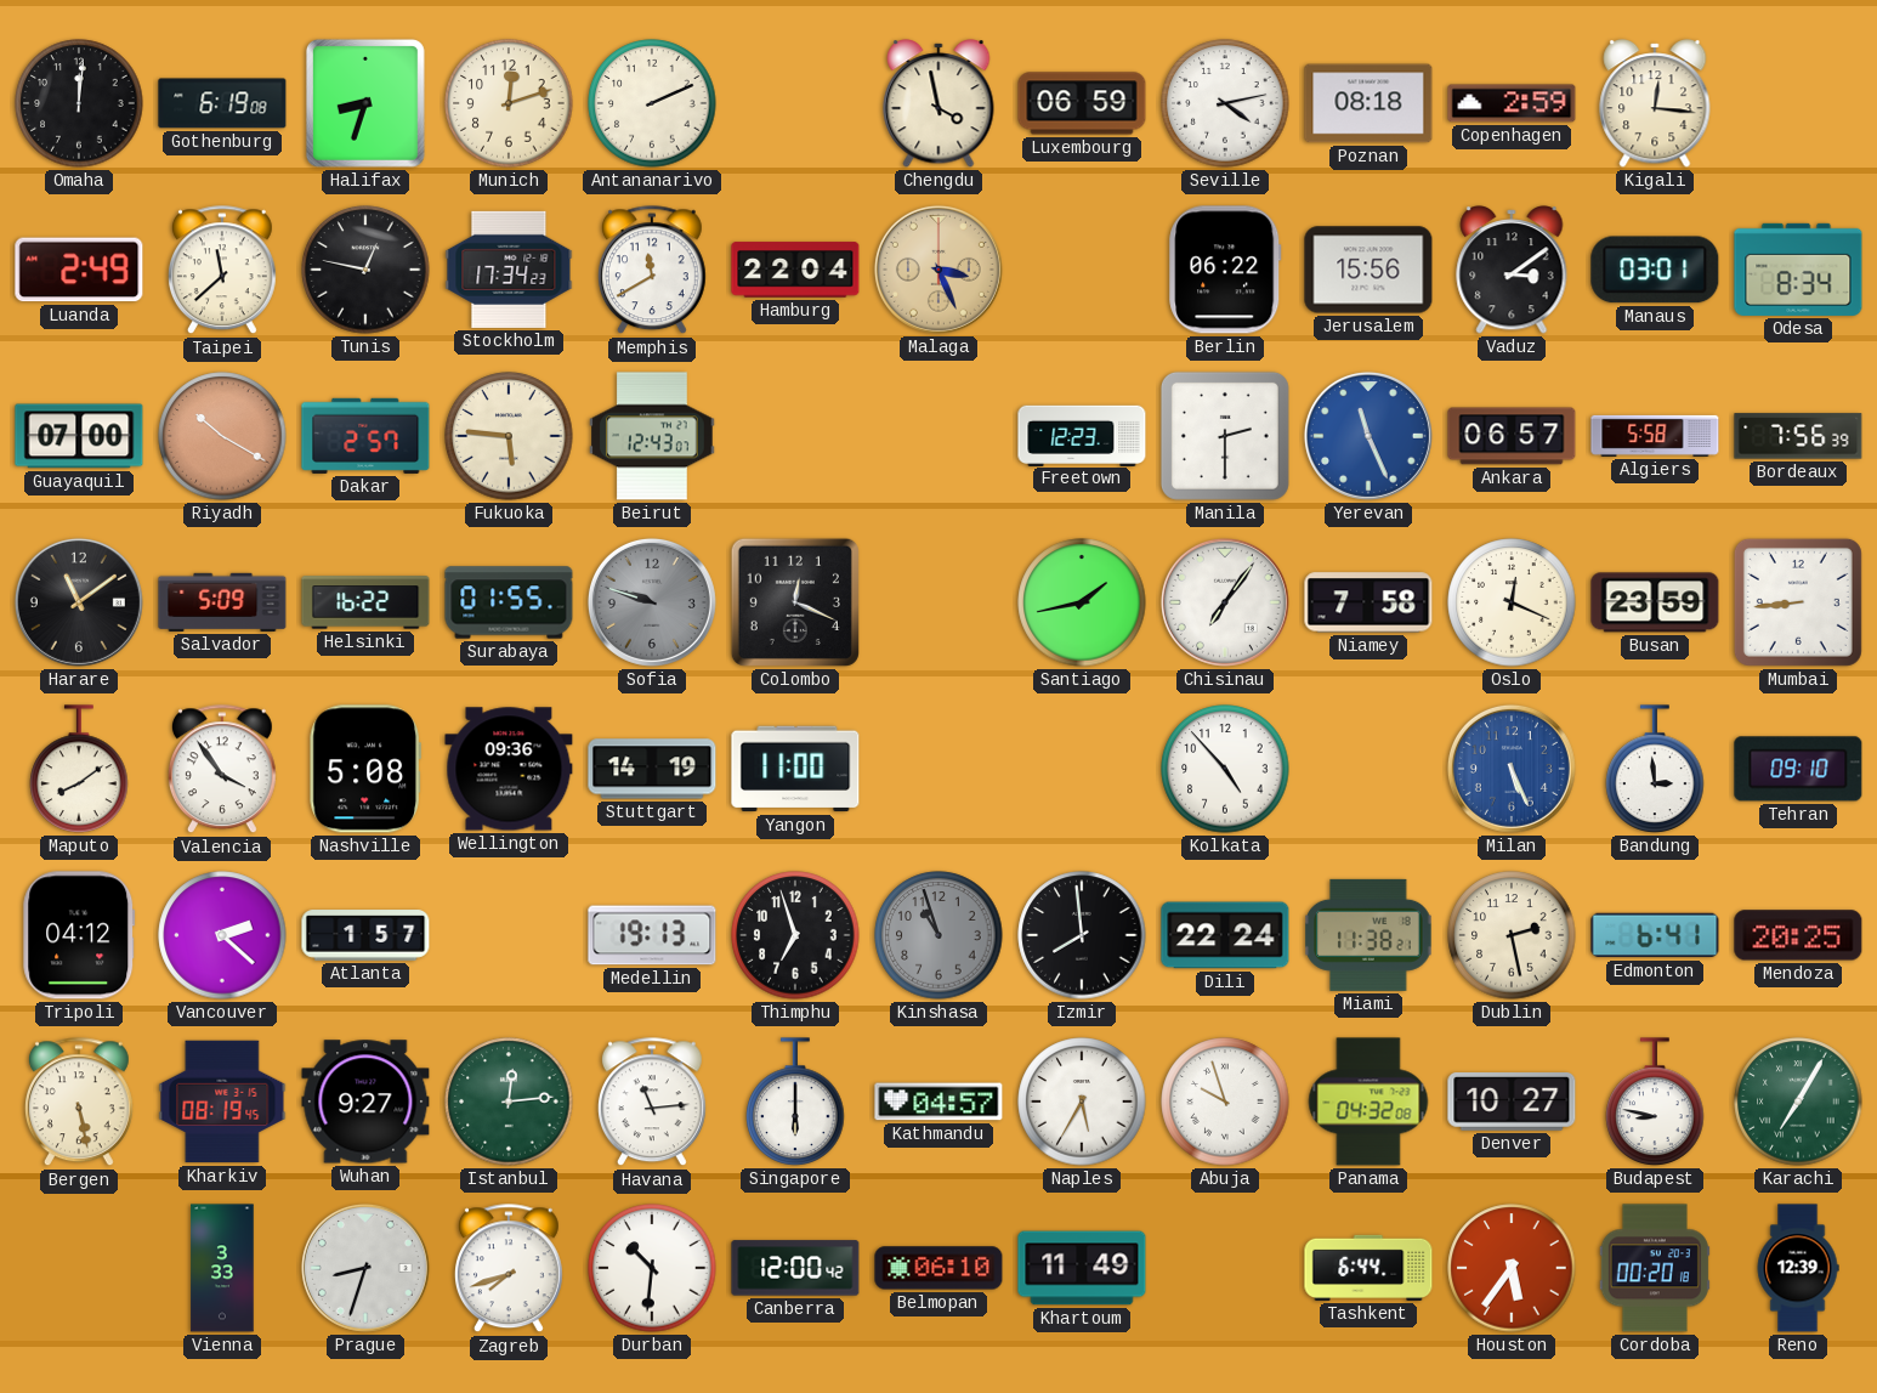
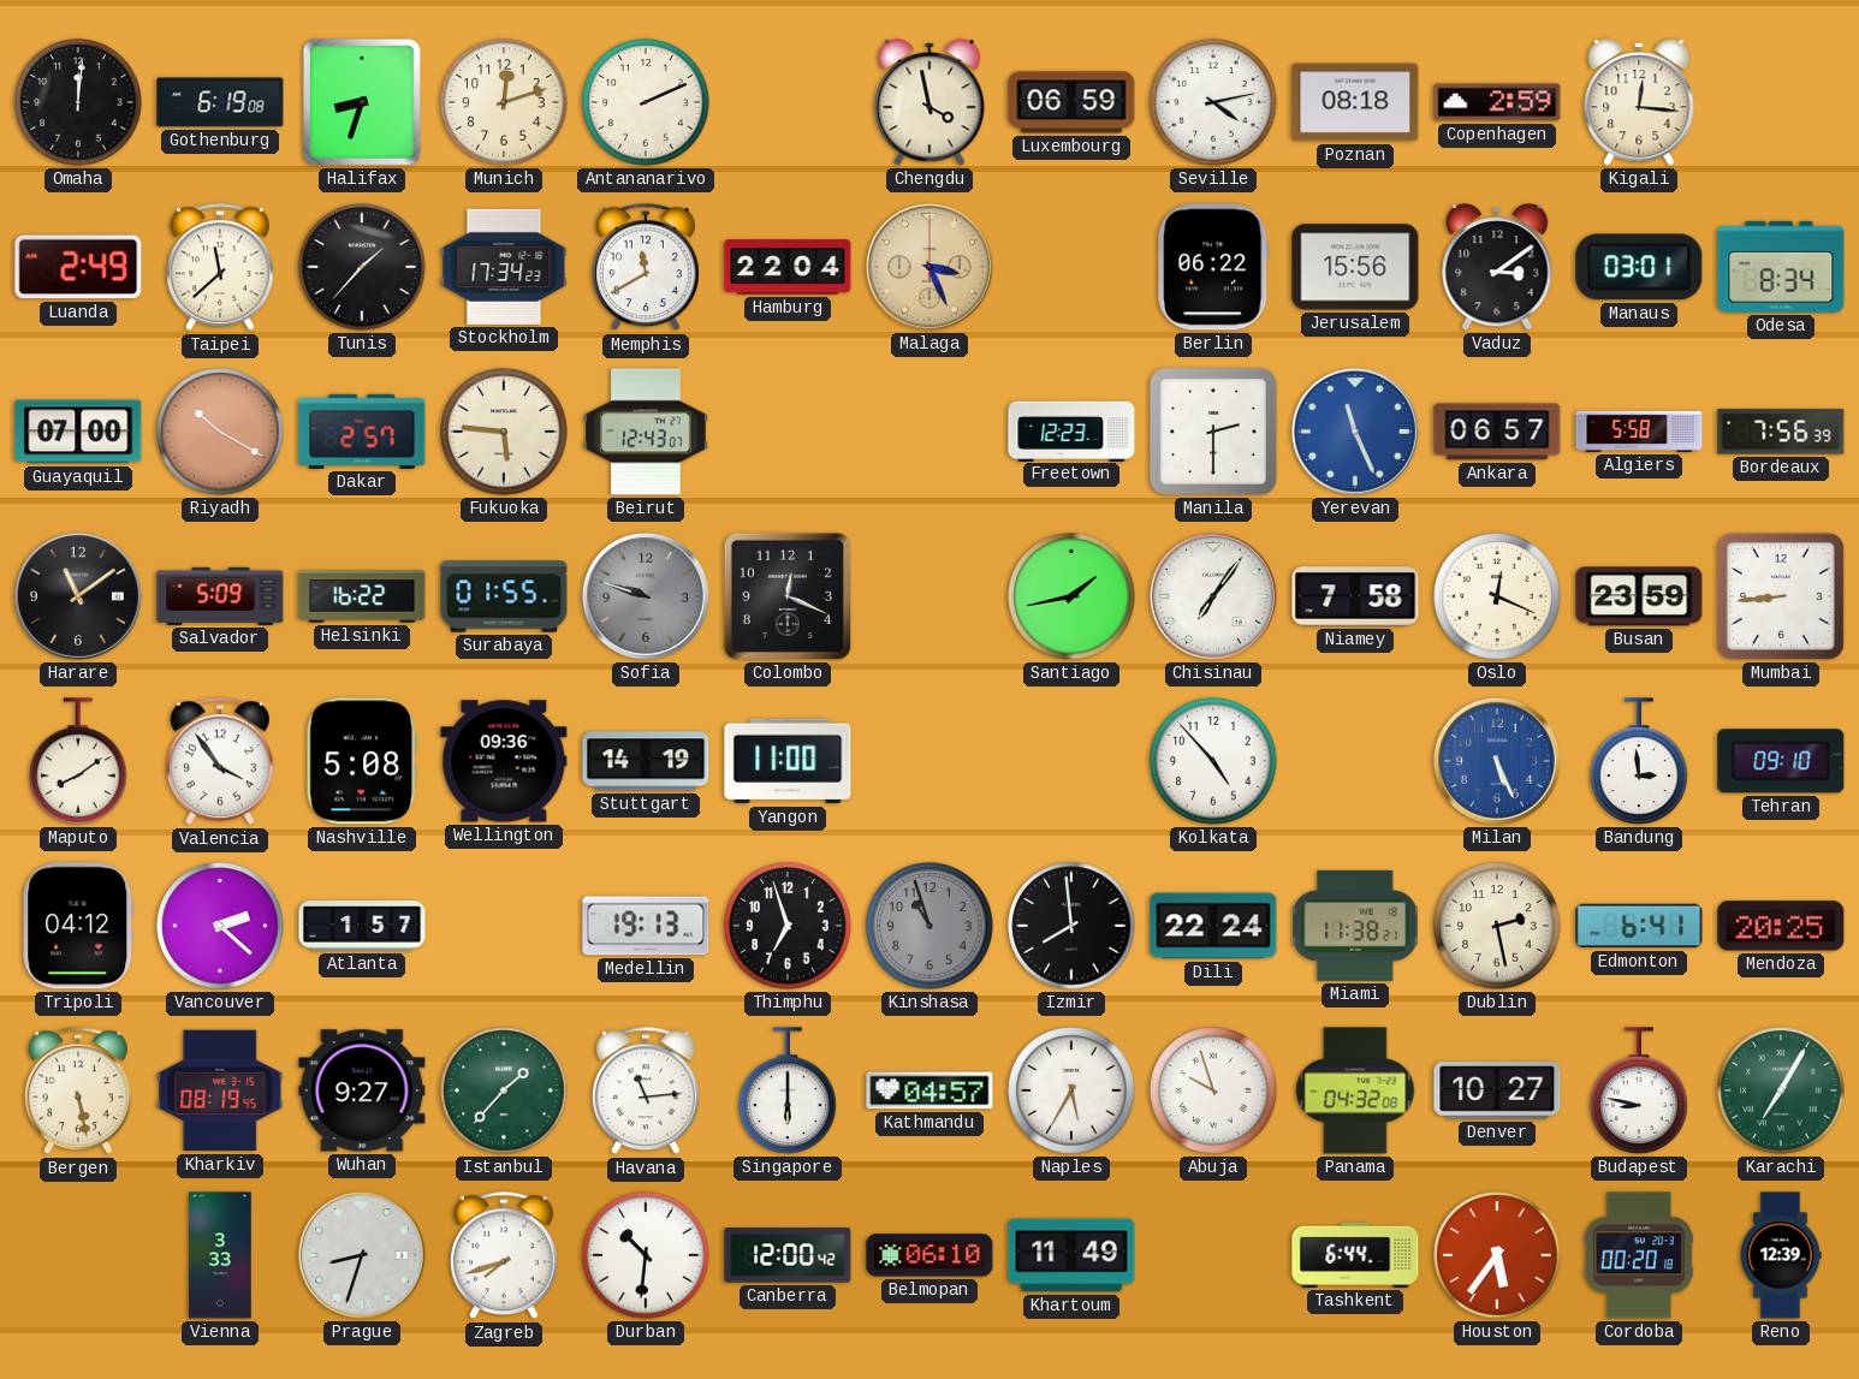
Tunis: 12:47 -> 1:37
Istanbul: 12:14 -> 1:37
